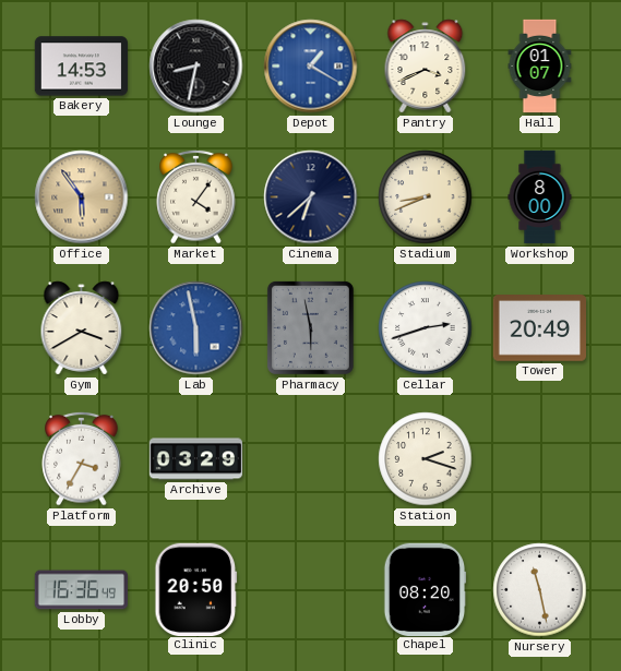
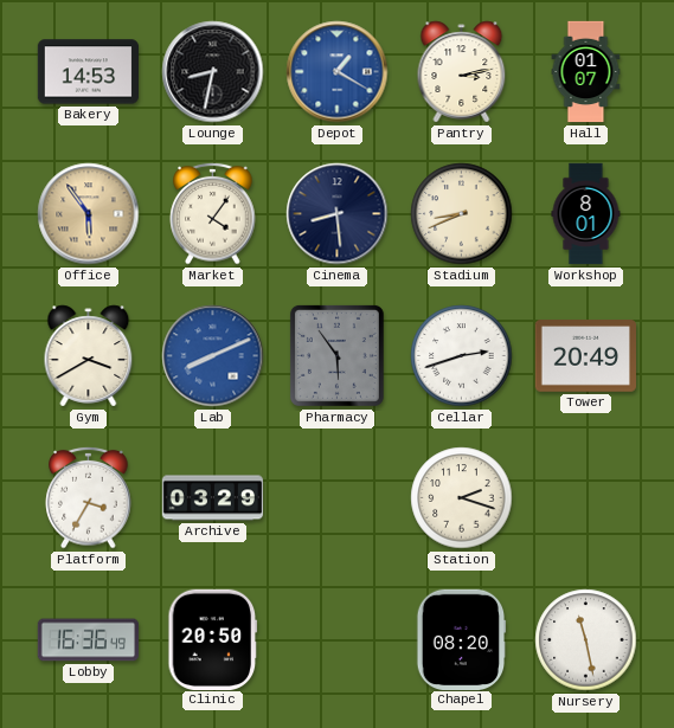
Pantry: 3:41 -> 3:13
Cinema: 6:38 -> 8:29
Workshop: 8:00 -> 8:01
Lab: 5:58 -> 8:11
Pharmacy: 5:58 -> 5:54
